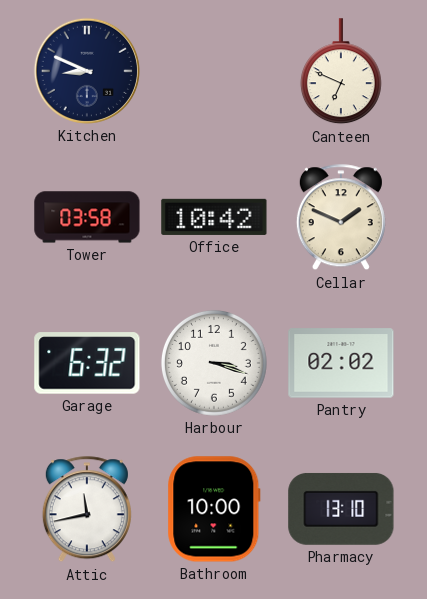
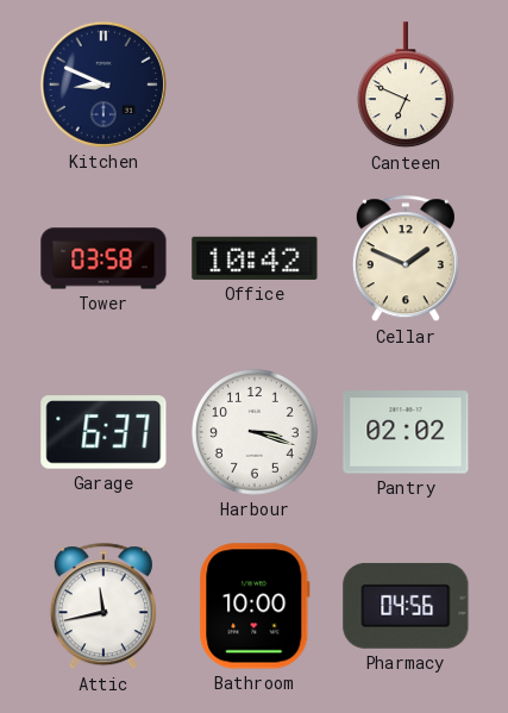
Garage: 6:32 -> 6:37
Pharmacy: 13:10 -> 04:56
